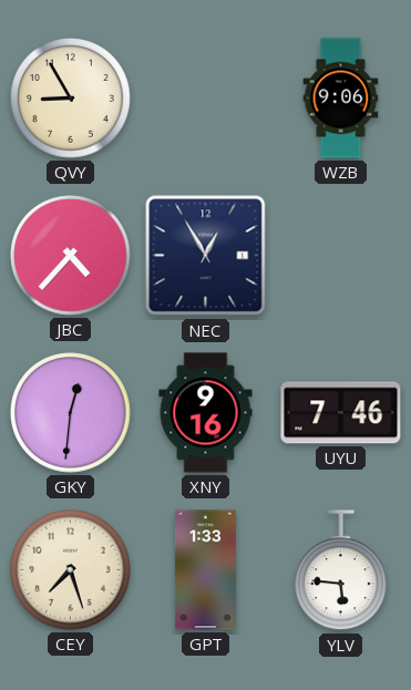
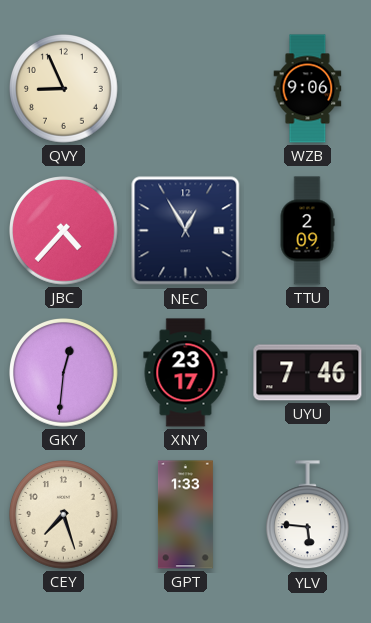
QVY: 8:55 -> 8:56
TTU: none -> 2:09
XNY: 9:16 -> 23:17
